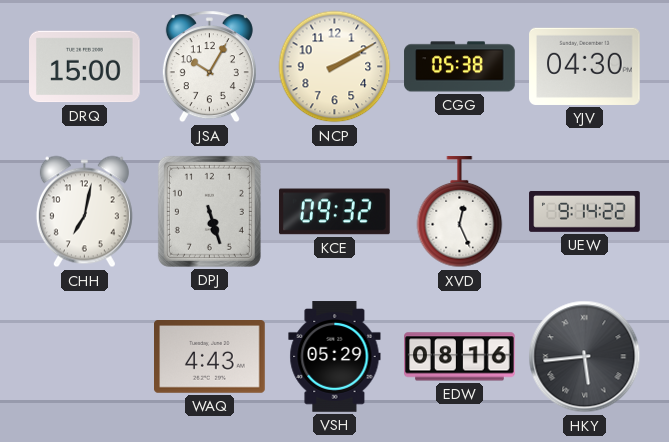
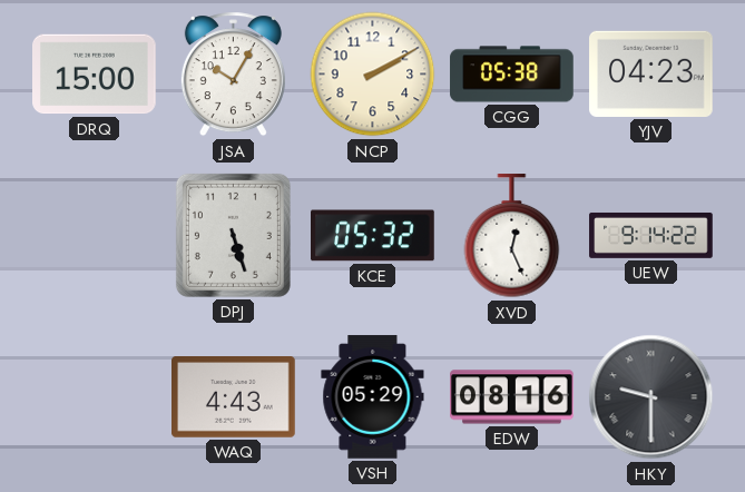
YJV: 04:30 -> 04:23
CHH: 7:02 -> none
KCE: 09:32 -> 05:32
HKY: 5:44 -> 9:30
